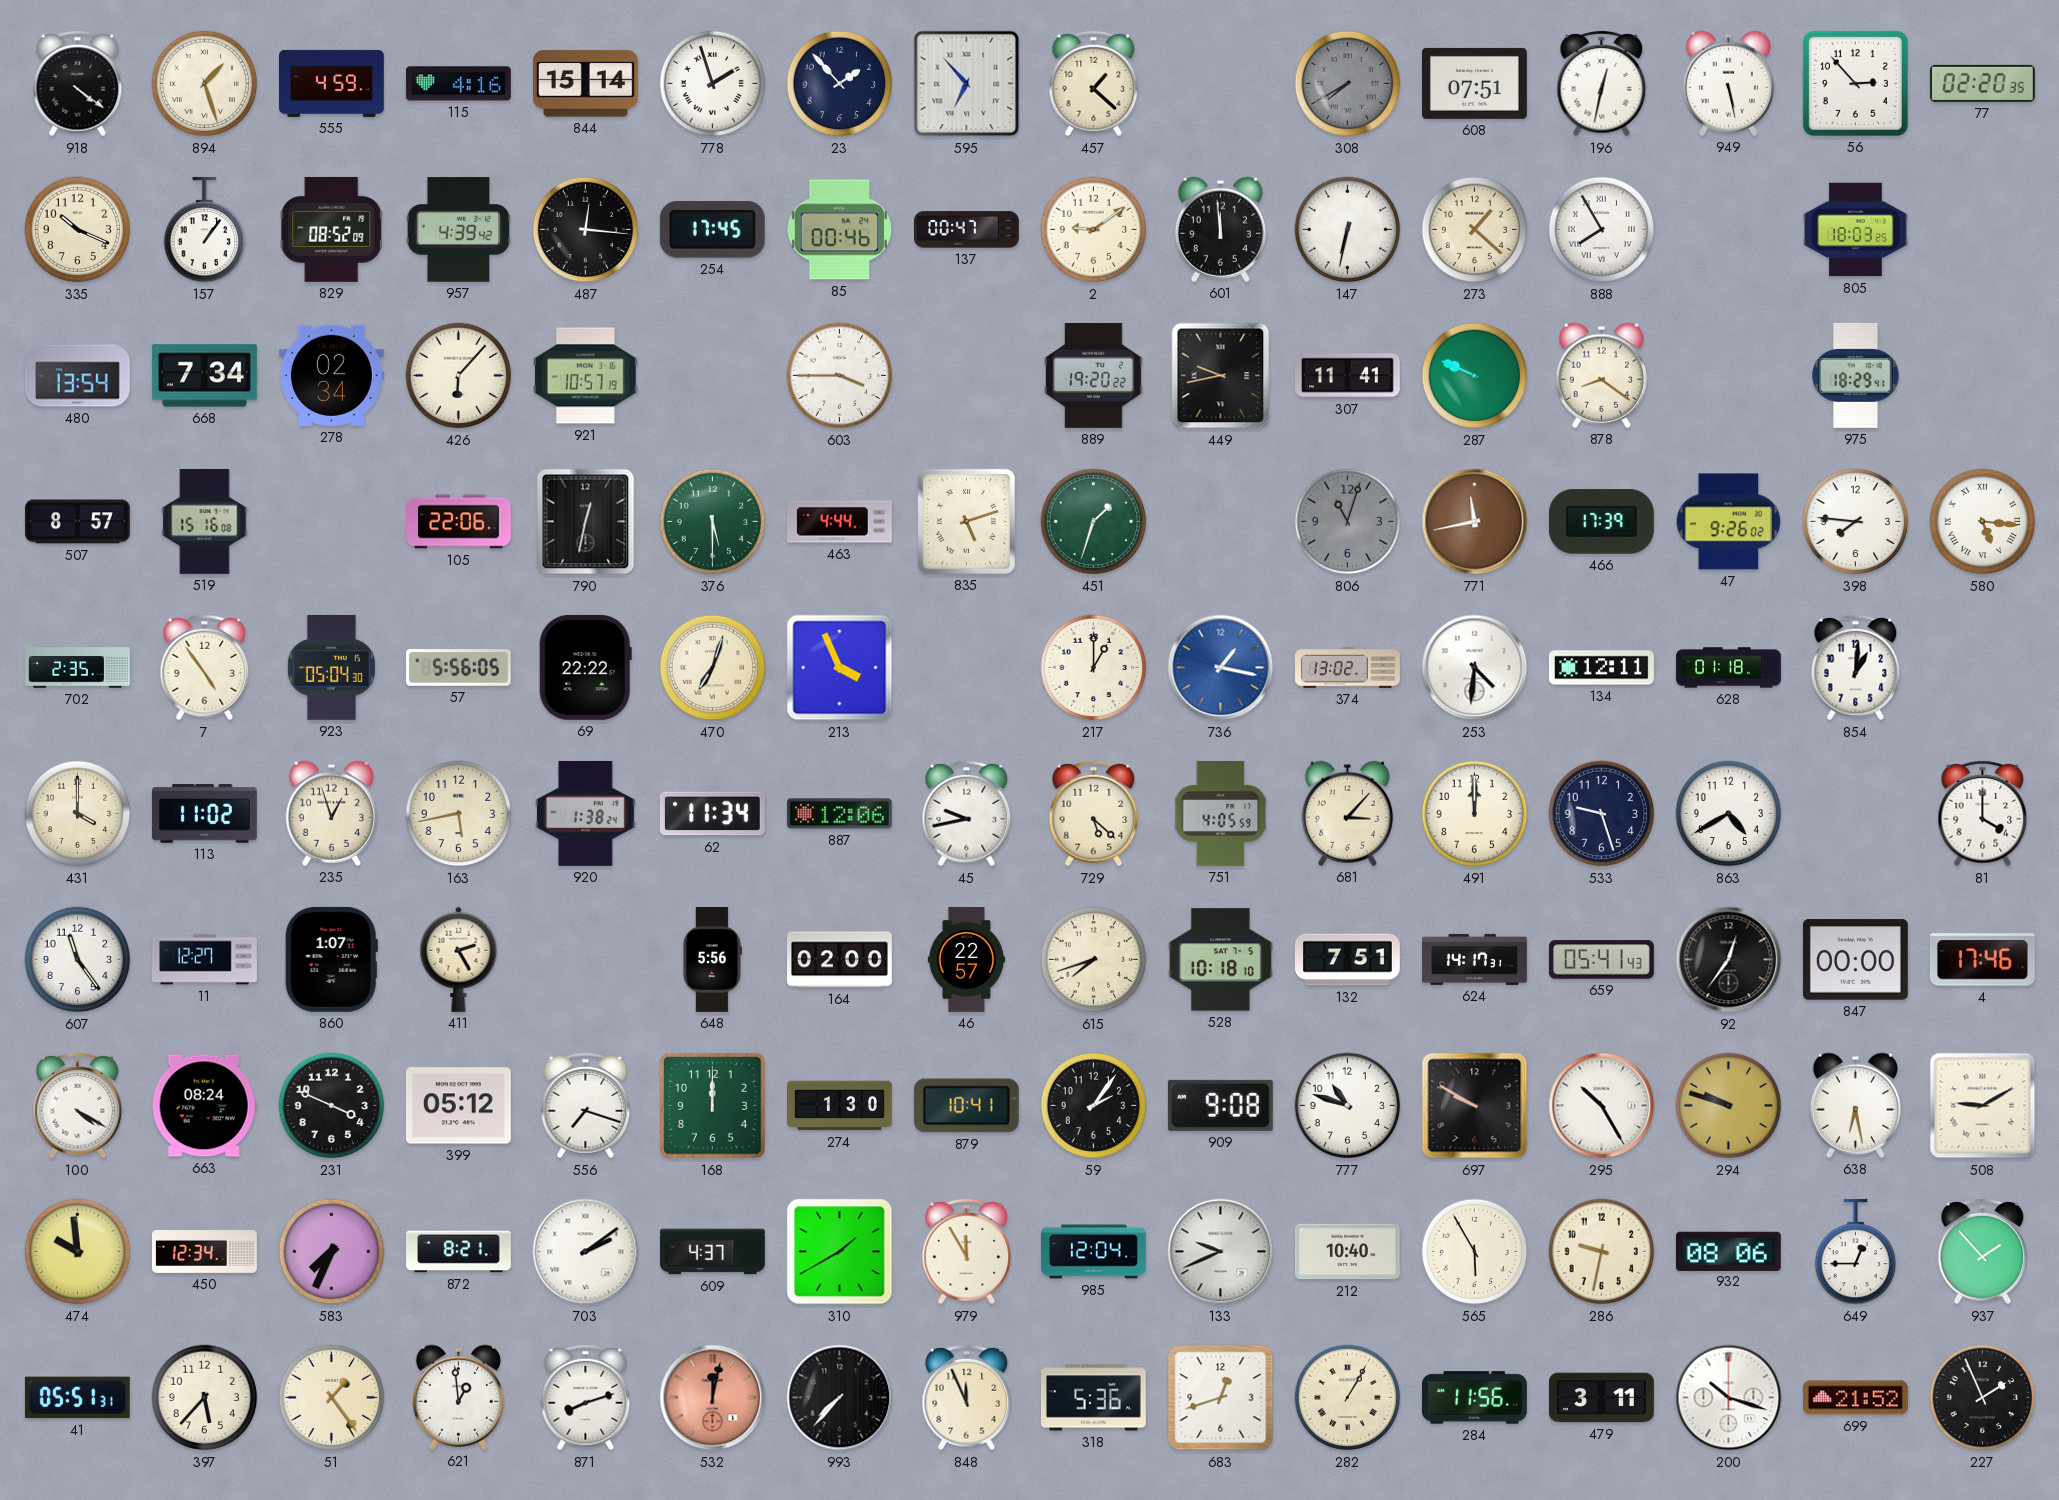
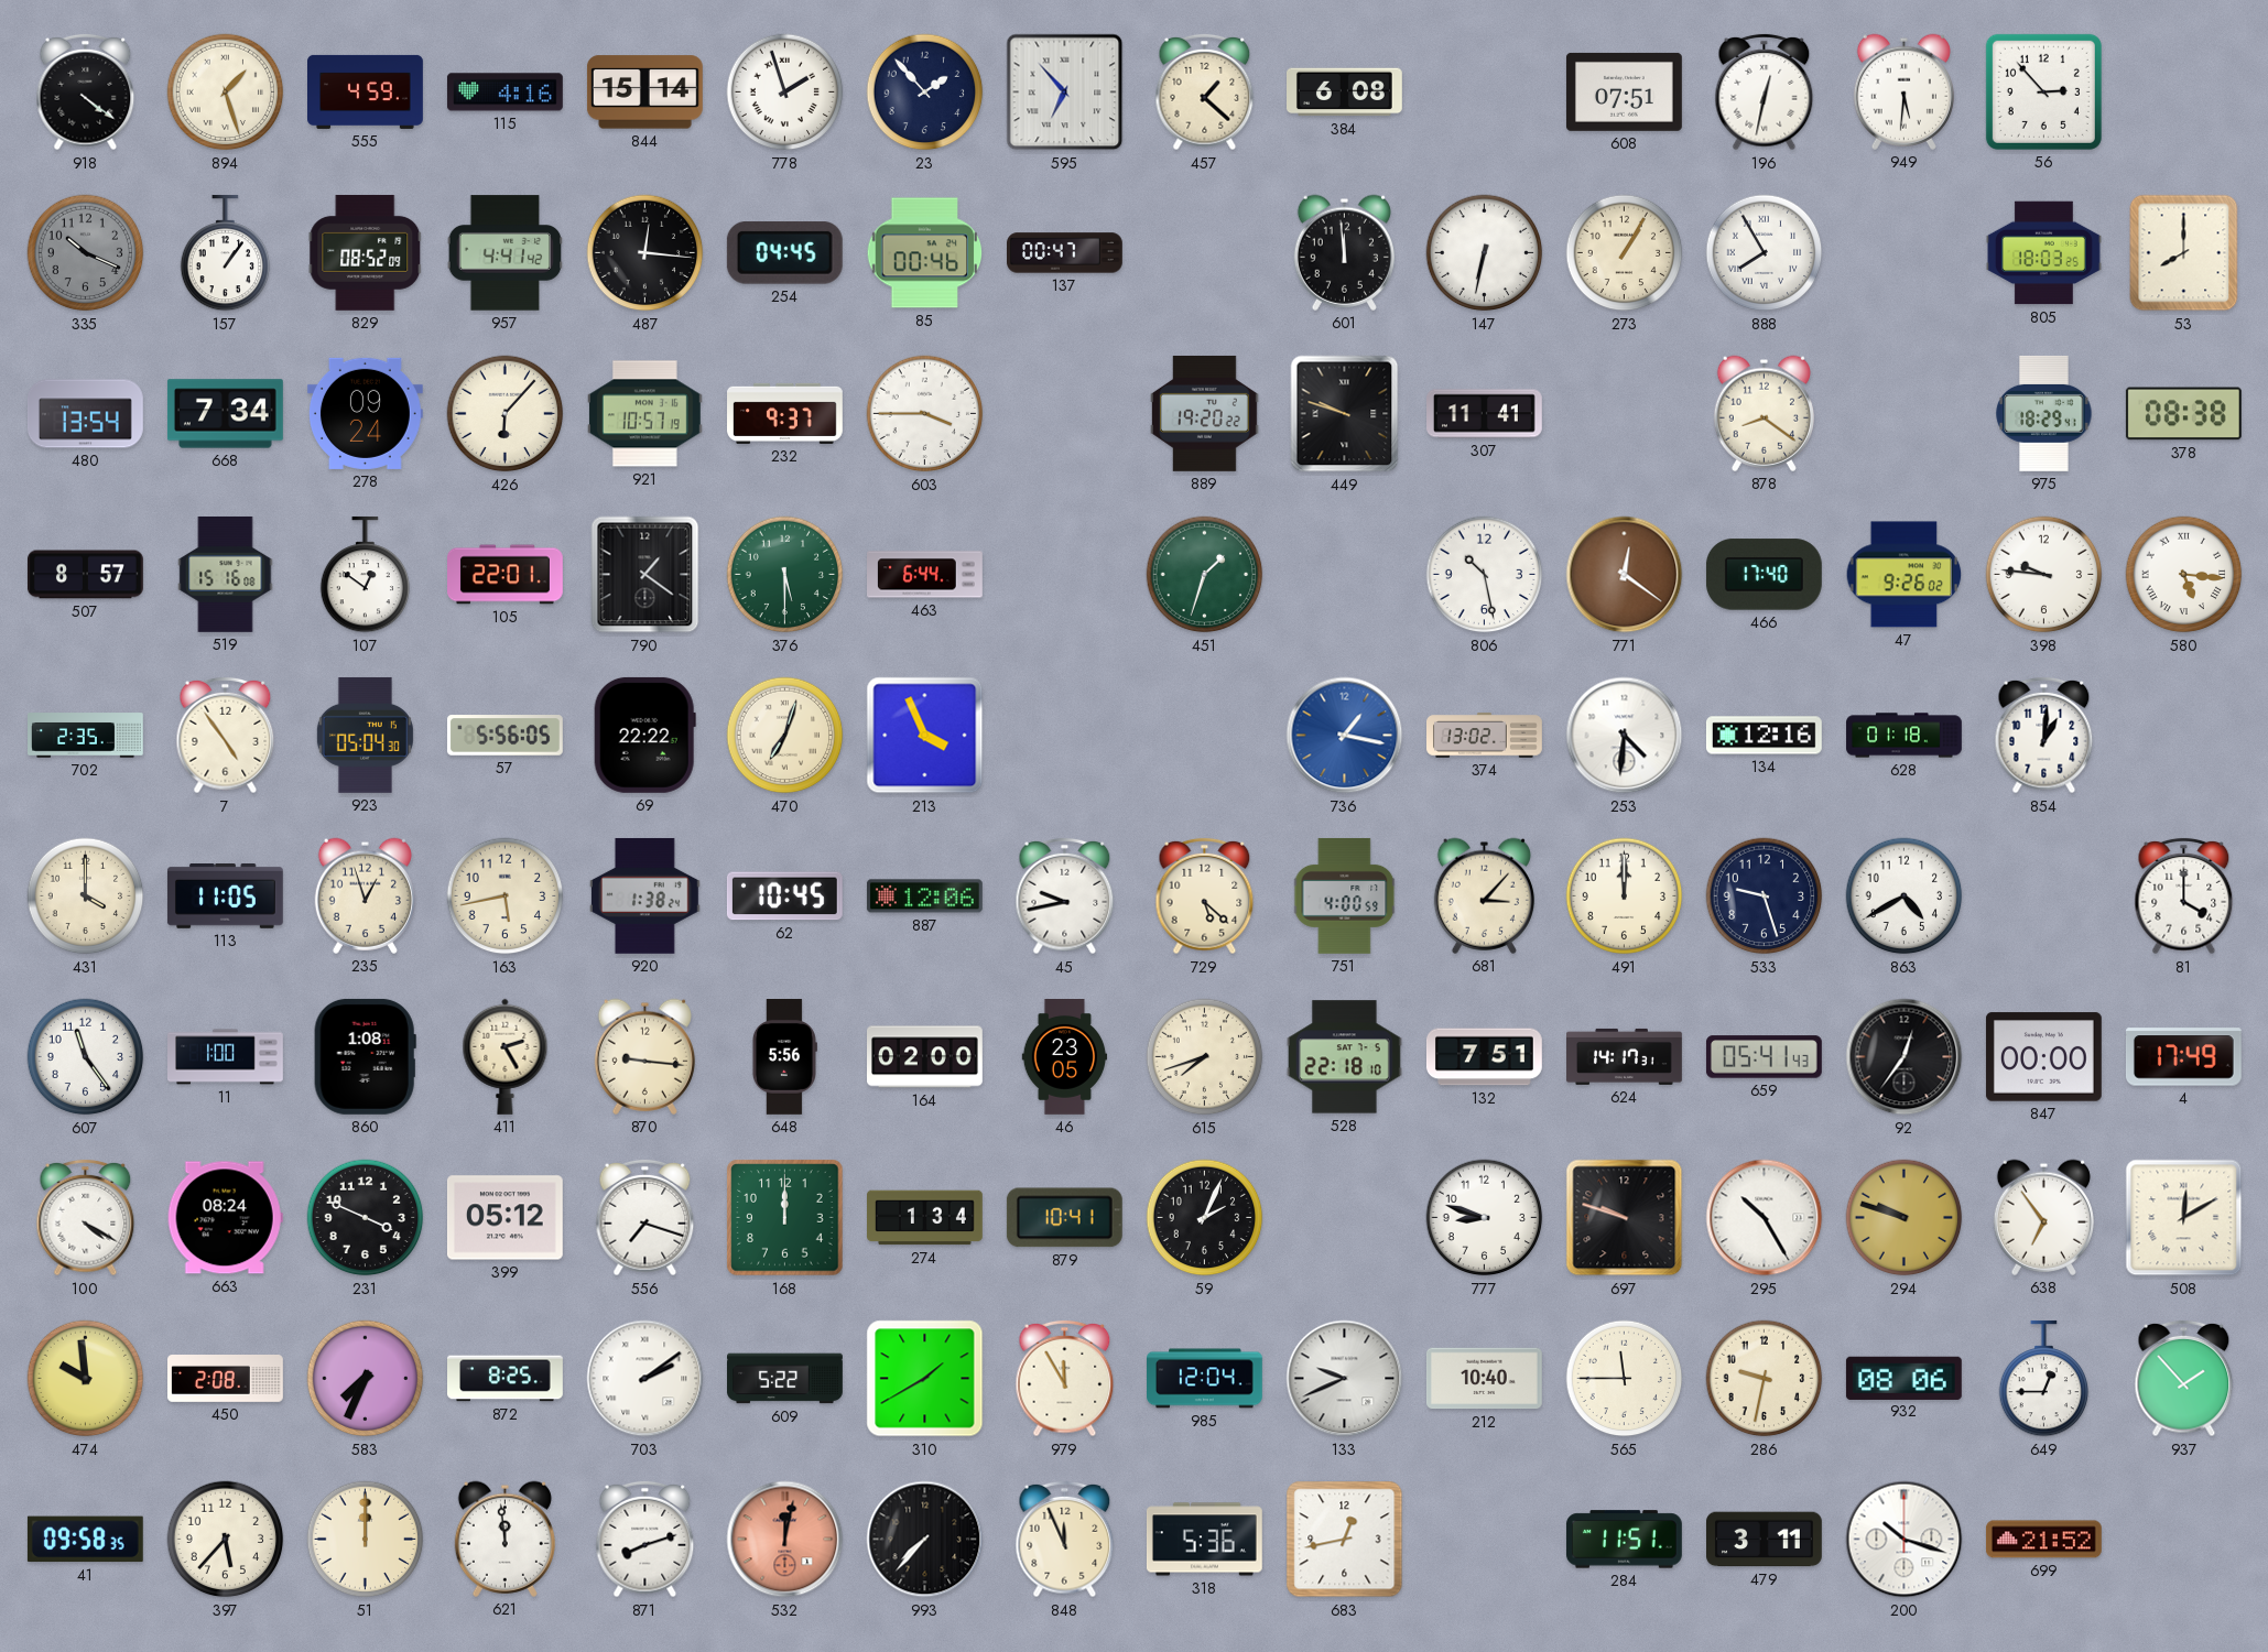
384: none -> 6:08
308: 7:40 -> none
949: 5:28 -> 5:31
77: 02:20 -> none
335 dial: cream -> grey
957: 4:39 -> 4:41
254: 17:45 -> 04:45
2: 9:09 -> none
273: 1:22 -> 1:05
53: none -> 8:00
278: 02:34 -> 09:24
232: none -> 9:37
449: 9:43 -> 9:48
287: 9:49 -> none
378: none -> 08:38
107: none -> 12:51
105: 22:06 -> 22:01
790: 12:32 -> 1:21
463: 4:44 -> 6:44
835: 5:12 -> none
806: 11:03 -> 10:28
806 dial: grey -> white
771: 11:43 -> 12:21
466: 17:39 -> 17:40
398: 7:46 -> 9:46
217: 1:00 -> none
134: 12:11 -> 12:16
113: 11:02 -> 11:05
62: 11:34 -> 10:45
751: 4:05 -> 4:00
11: 12:27 -> 1:00
860: 1:07 -> 1:08
870: none -> 9:16
46: 22:57 -> 23:05
528: 10:18 -> 22:18
4: 17:46 -> 17:49
274: 1:30 -> 1:34
59: 2:06 -> 2:04
909: 9:08 -> none
777: 10:48 -> 8:48
697: 9:50 -> 9:48
638: 6:28 -> 6:54
508: 9:10 -> 12:10
450: 12:34 -> 2:08
872: 8:21 -> 8:25
609: 4:37 -> 5:22
565: 5:55 -> 11:45
41: 05:51 -> 09:58
51: 1:24 -> 12:00
621: 12:59 -> 11:59
683: 12:42 -> 12:43
282: 1:05 -> none
284: 11:56 -> 11:51
227: 1:56 -> none
